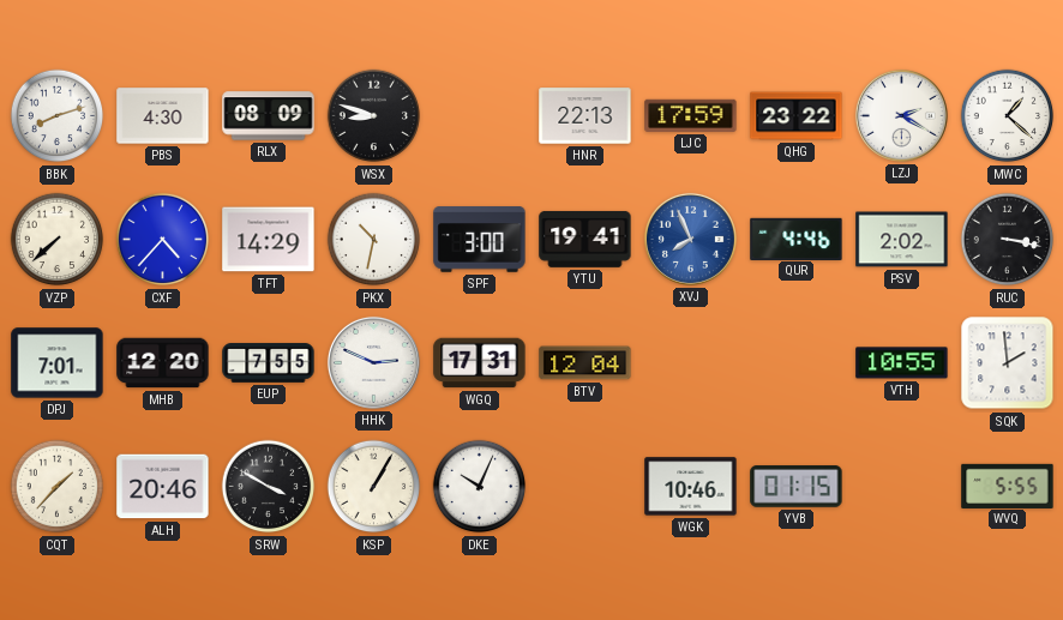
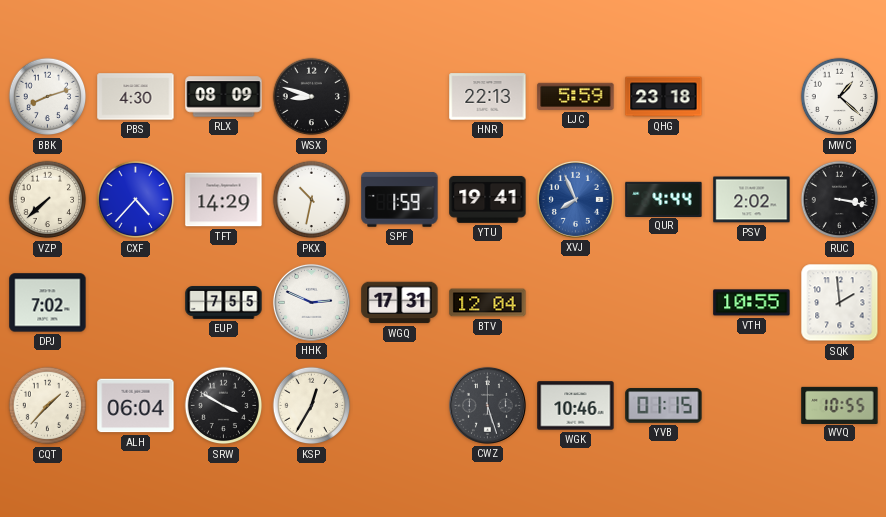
LJC: 17:59 -> 5:59
QHG: 23:22 -> 23:18
LZJ: 2:20 -> none
SPF: 3:00 -> 1:59
QUR: 4:46 -> 4:44
DPJ: 7:01 -> 7:02
MHB: 12:20 -> none
ALH: 20:46 -> 06:04
KSP: 1:05 -> 12:35
DKE: 10:04 -> none
CWZ: none -> 5:27
WVQ: 5:55 -> 10:55
